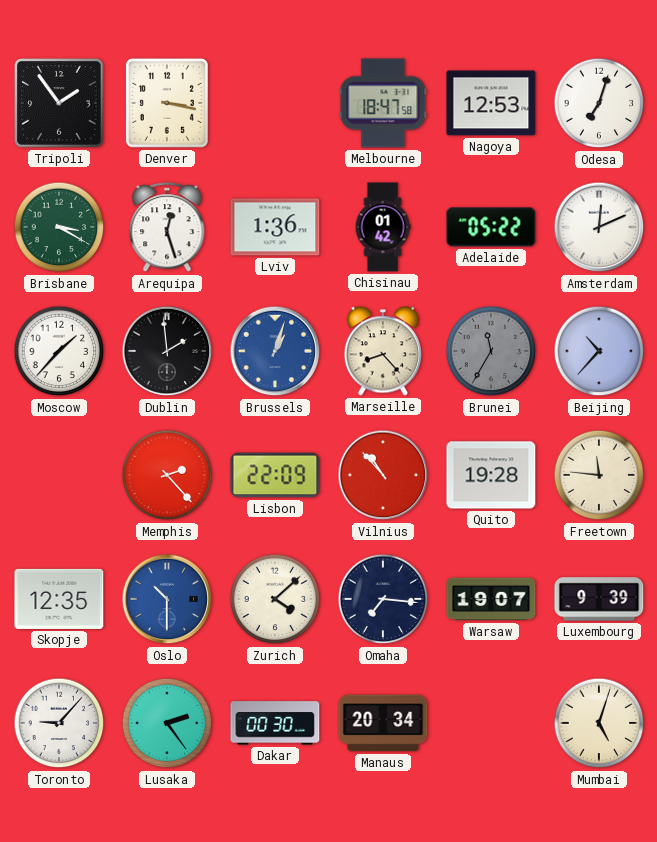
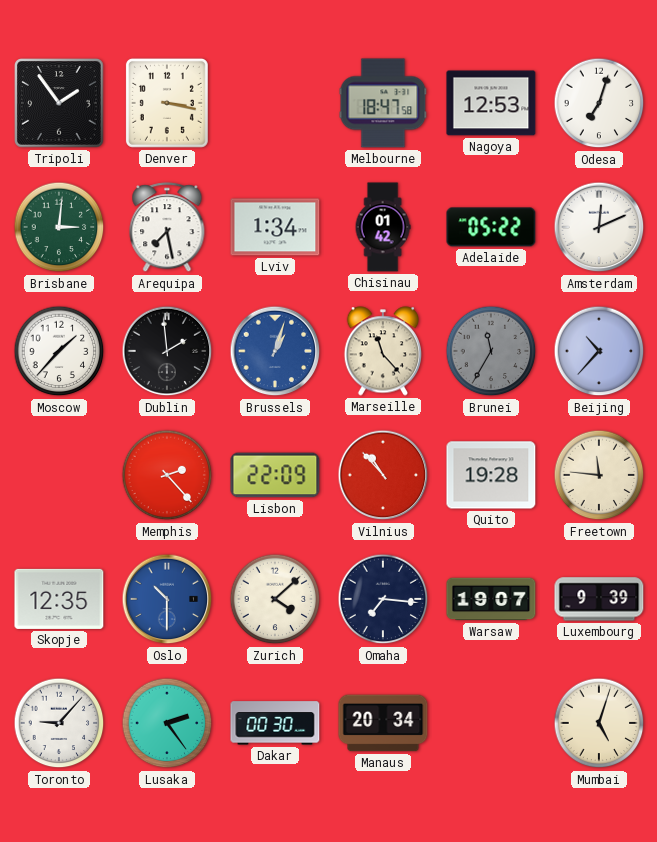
Brisbane: 3:20 -> 3:01
Arequipa: 12:27 -> 7:28
Lviv: 1:36 -> 1:34
Marseille: 8:23 -> 11:23
